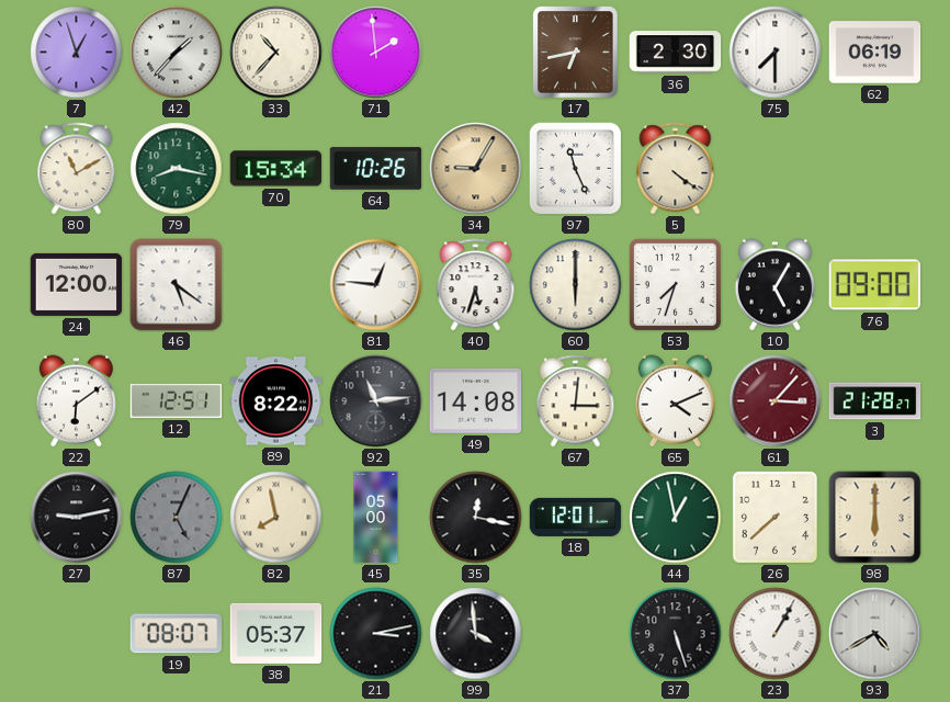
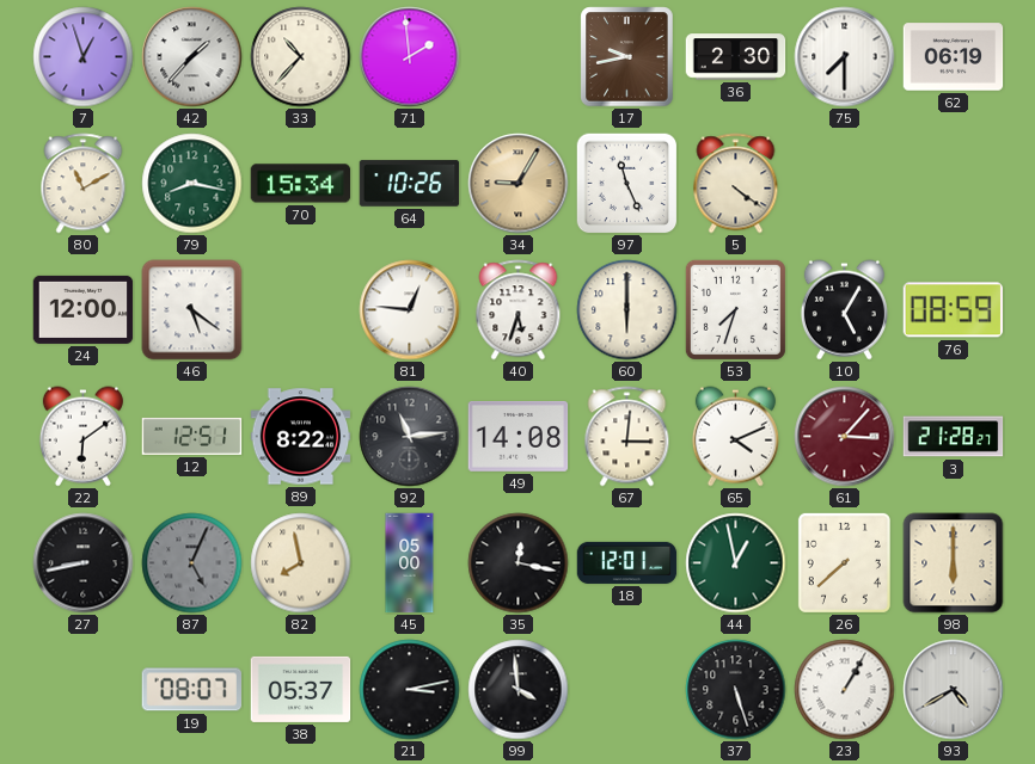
17: 6:43 -> 9:43
76: 09:00 -> 08:59
27: 9:13 -> 8:43
